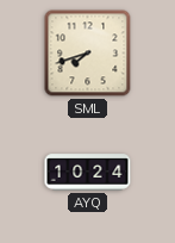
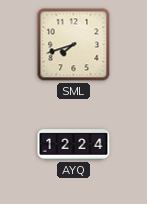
AYQ: 10:24 -> 12:24
